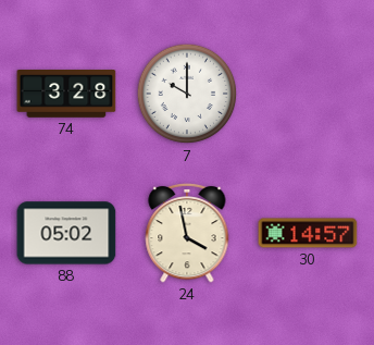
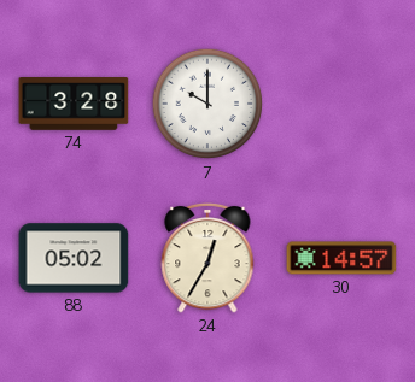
24: 3:58 -> 12:35
